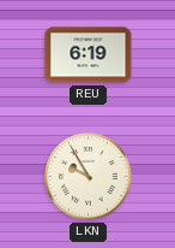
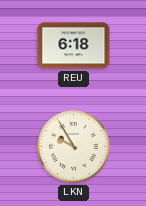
REU: 6:19 -> 6:18
